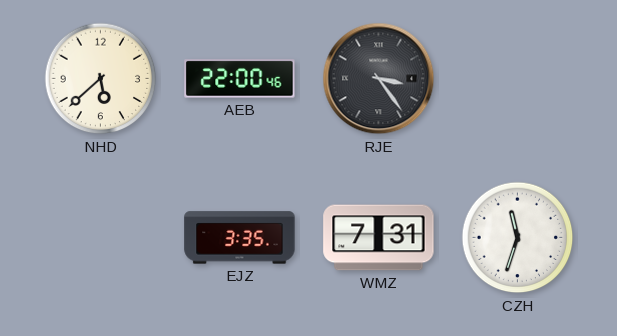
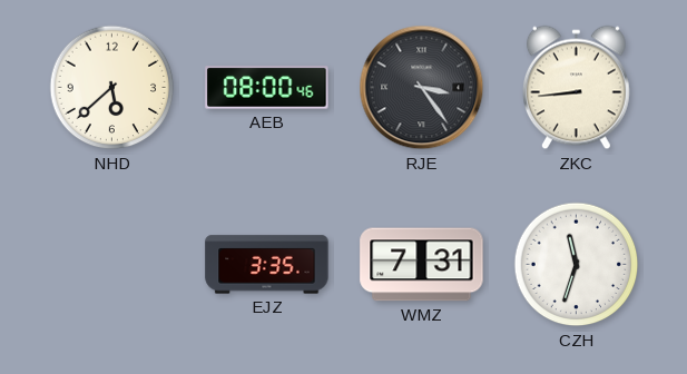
AEB: 22:00 -> 08:00
ZKC: none -> 8:44
